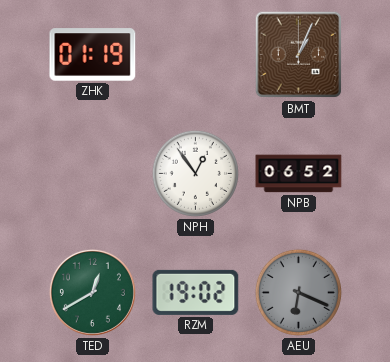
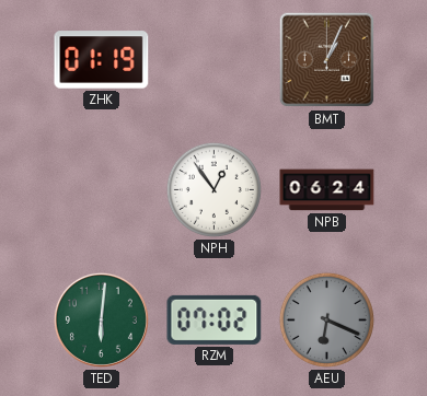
NPB: 06:52 -> 06:24
TED: 12:40 -> 6:01
RZM: 19:02 -> 07:02
